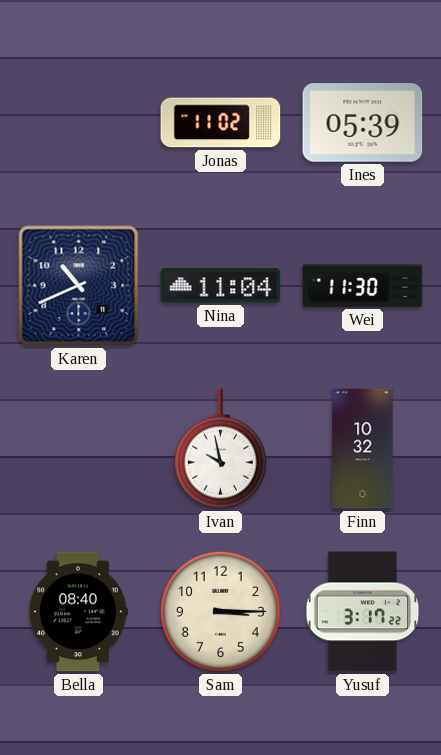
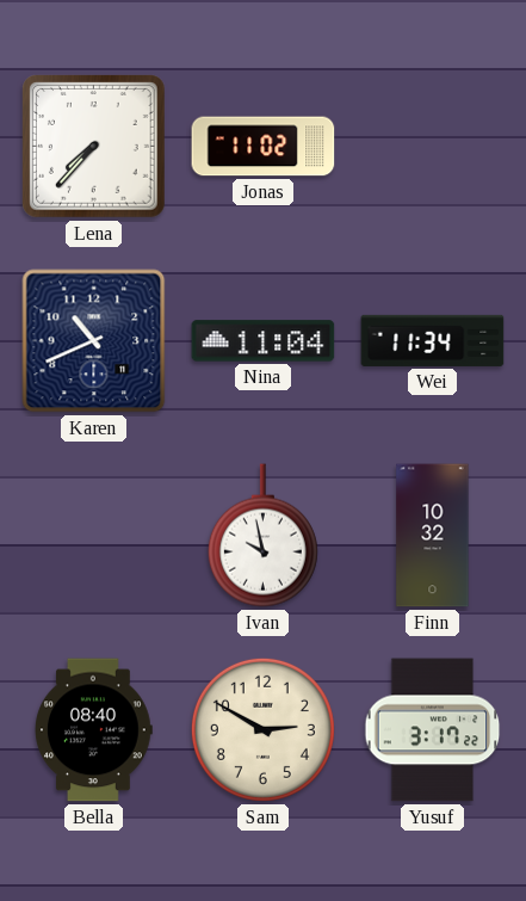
Lena: none -> 7:37
Ines: 05:39 -> none
Wei: 11:30 -> 11:34
Sam: 3:15 -> 2:50
